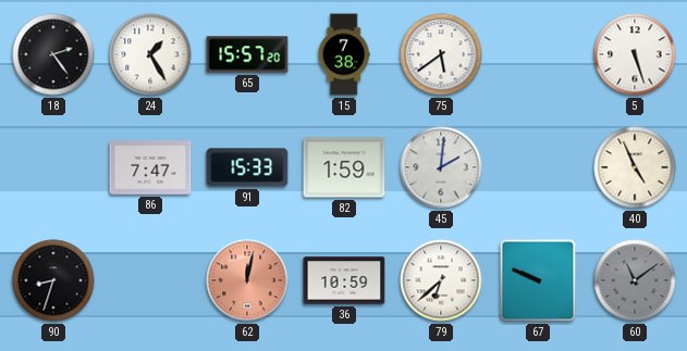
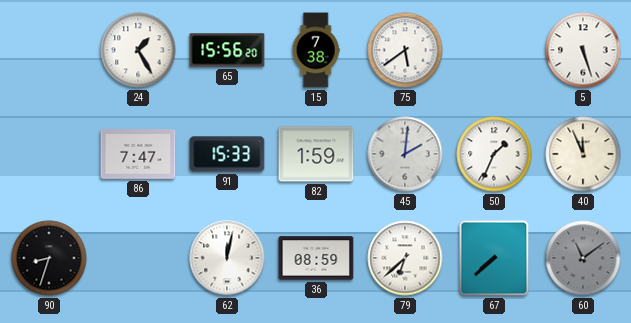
18: 2:24 -> none
65: 15:57 -> 15:56
50: none -> 1:34
40: 4:56 -> 11:56
62 dial: salmon -> white
36: 10:59 -> 08:59
67: 9:49 -> 7:38
